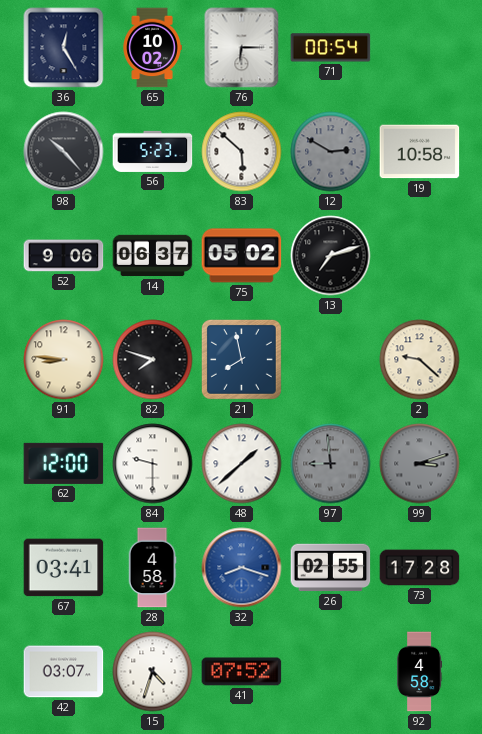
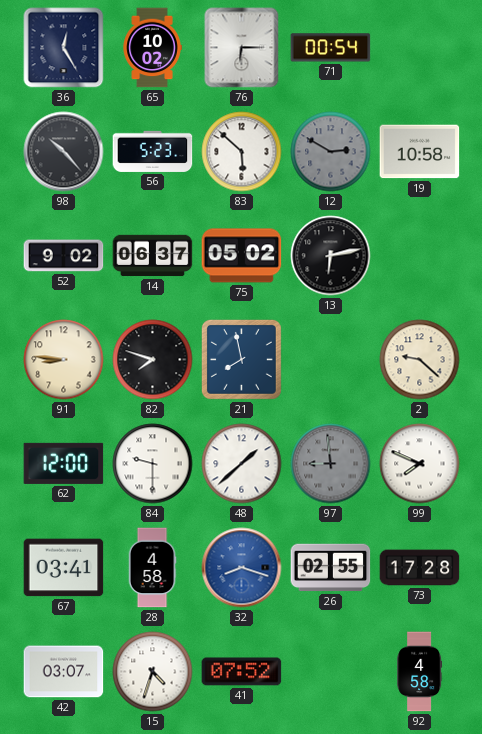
52: 9:06 -> 9:02
13: 7:12 -> 6:13
99: 3:12 -> 7:49
99 dial: grey -> white
